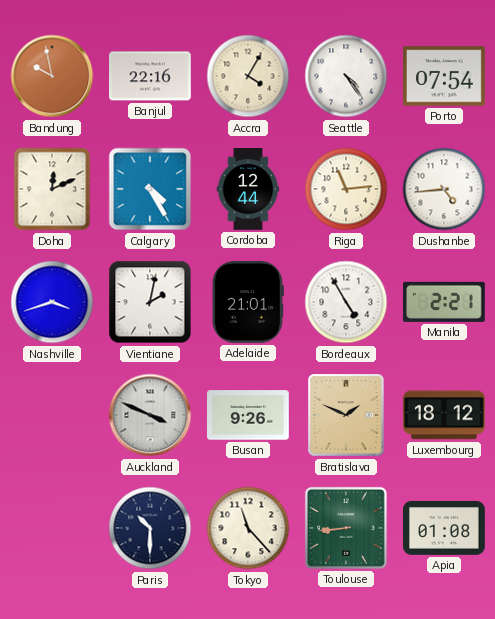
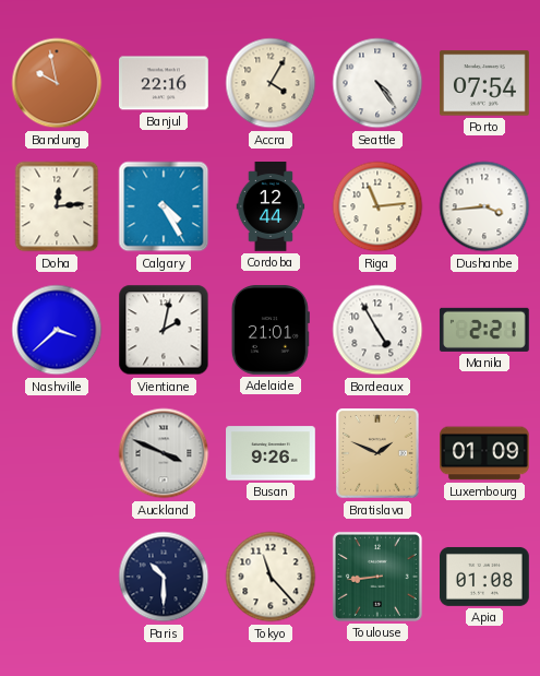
Doha: 12:11 -> 12:14
Dushanbe: 4:44 -> 3:44
Nashville: 3:42 -> 3:38
Luxembourg: 18:12 -> 01:09
